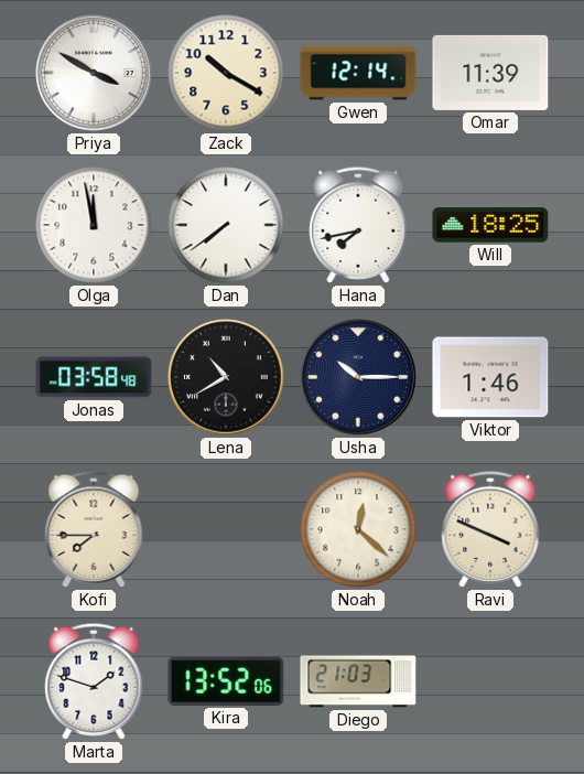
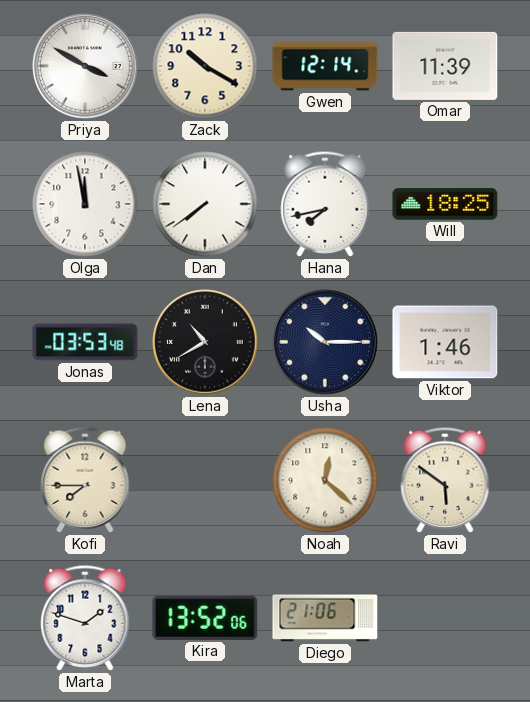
Jonas: 03:58 -> 03:53
Ravi: 3:49 -> 5:51
Diego: 21:03 -> 21:06
